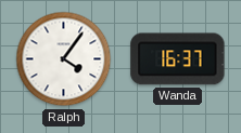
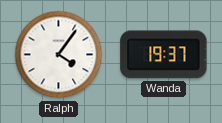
Wanda: 16:37 -> 19:37
